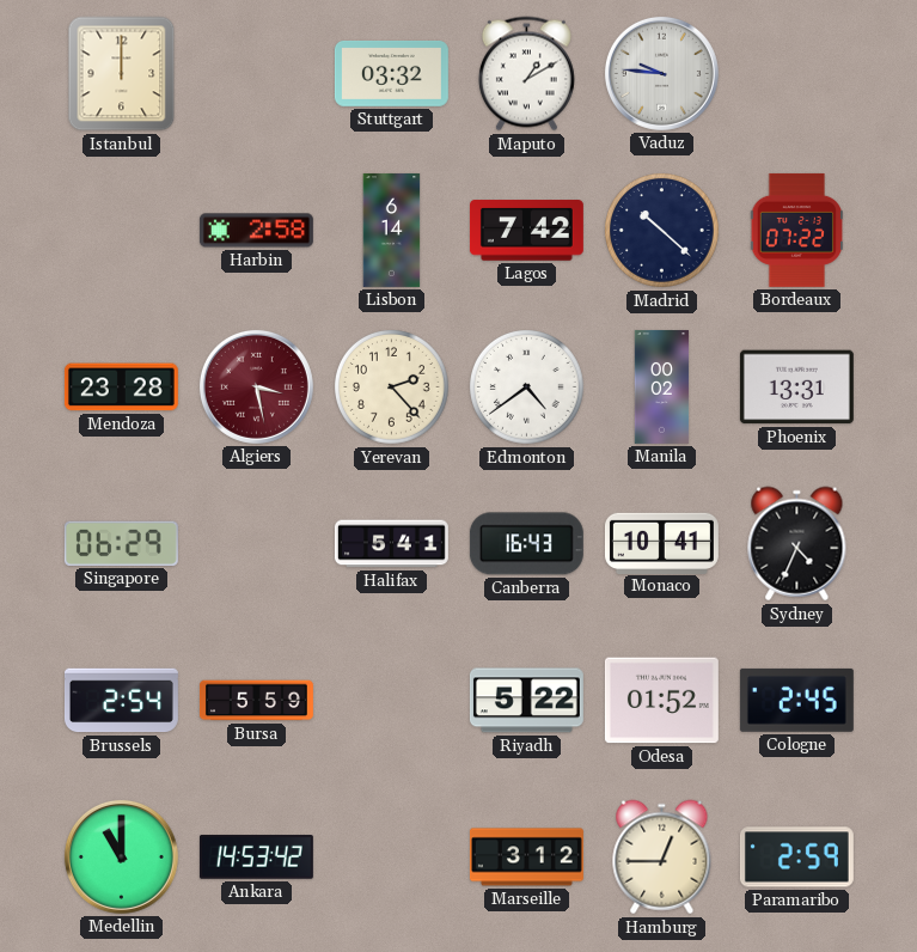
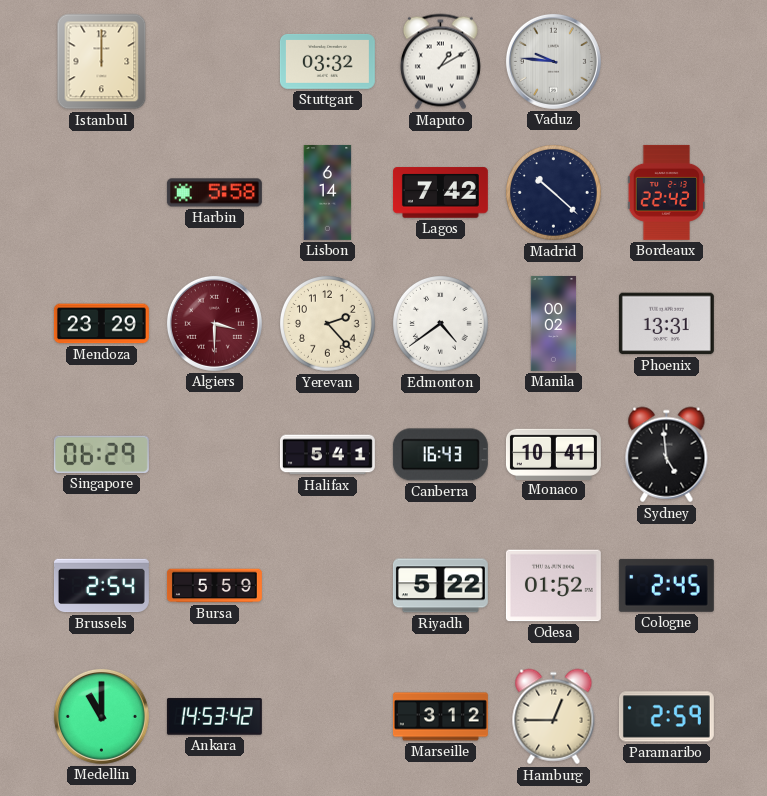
Harbin: 2:58 -> 5:58
Bordeaux: 07:22 -> 22:42
Mendoza: 23:28 -> 23:29
Algiers: 3:28 -> 3:30
Sydney: 4:34 -> 4:59
